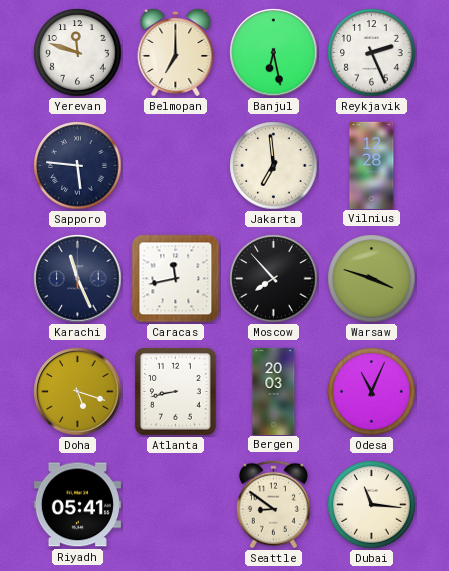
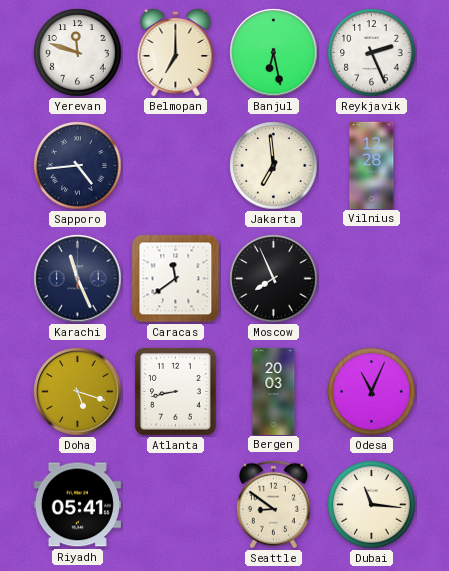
Sapporo: 5:46 -> 4:44
Caracas: 11:43 -> 11:39
Moscow: 7:53 -> 7:56
Warsaw: 3:48 -> none
